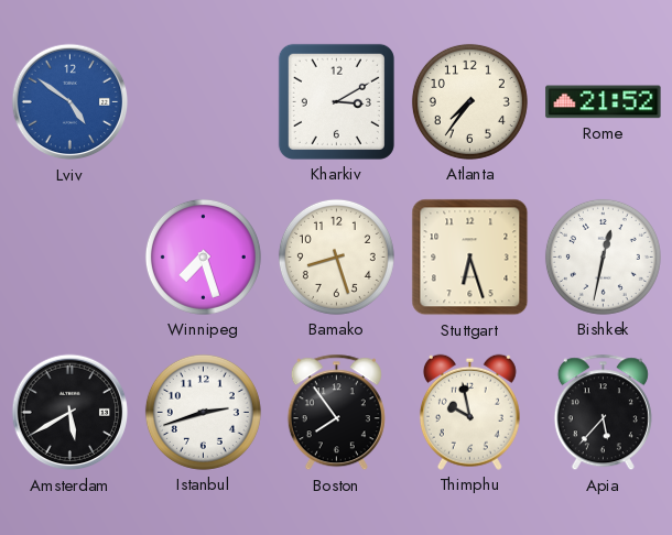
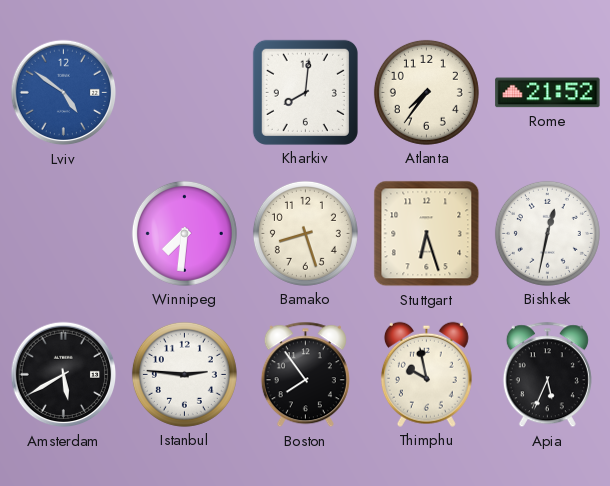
Kharkiv: 3:10 -> 8:01
Winnipeg: 7:27 -> 7:31
Istanbul: 2:42 -> 2:46
Apia: 5:37 -> 5:34
